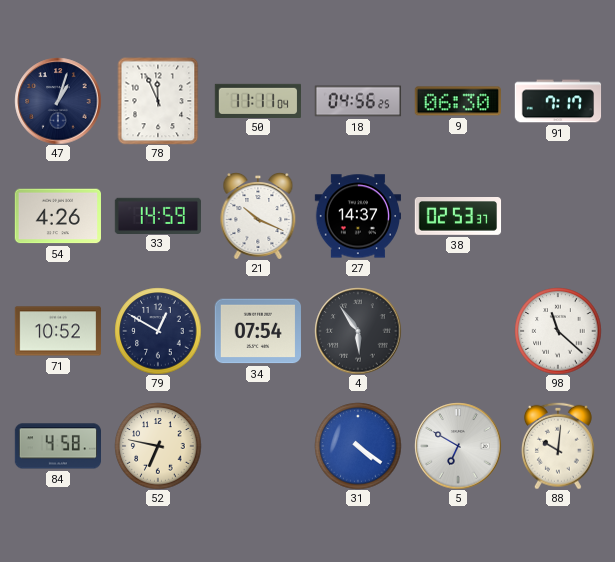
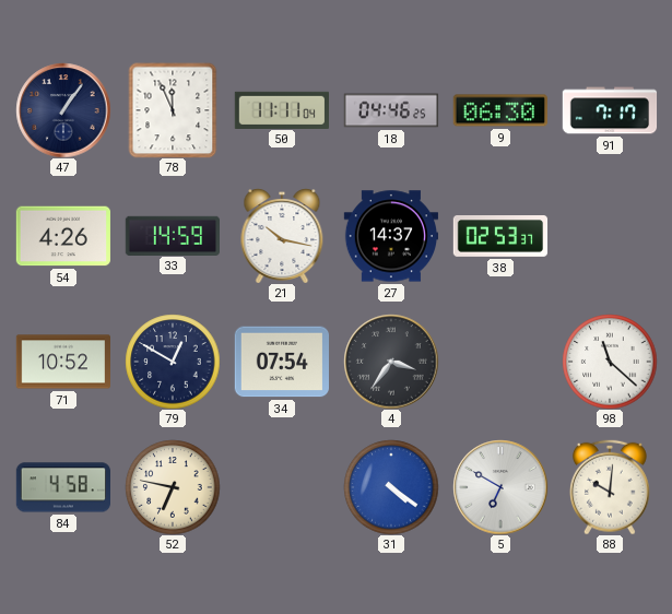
47: 1:03 -> 1:06
18: 04:56 -> 04:46
21: 10:19 -> 10:17
4: 5:54 -> 3:36
